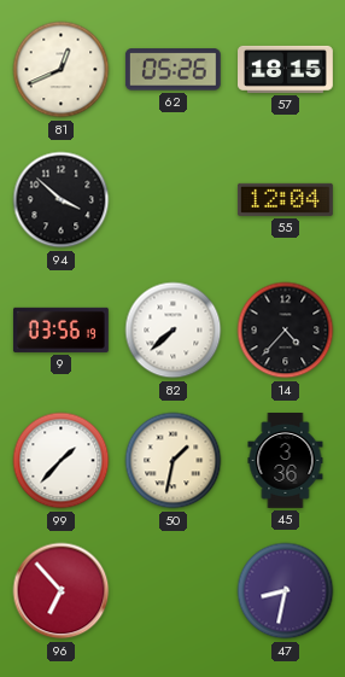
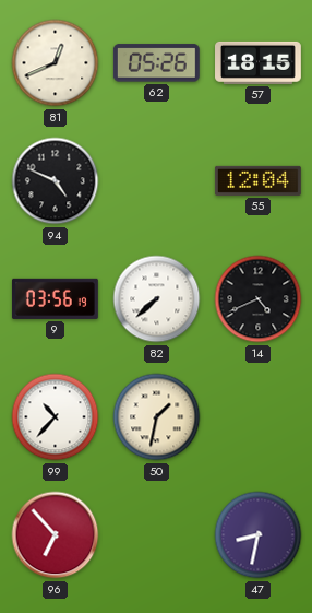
94: 3:52 -> 4:49
14: 4:37 -> 4:41
99: 1:37 -> 10:37
45: 3:36 -> none
